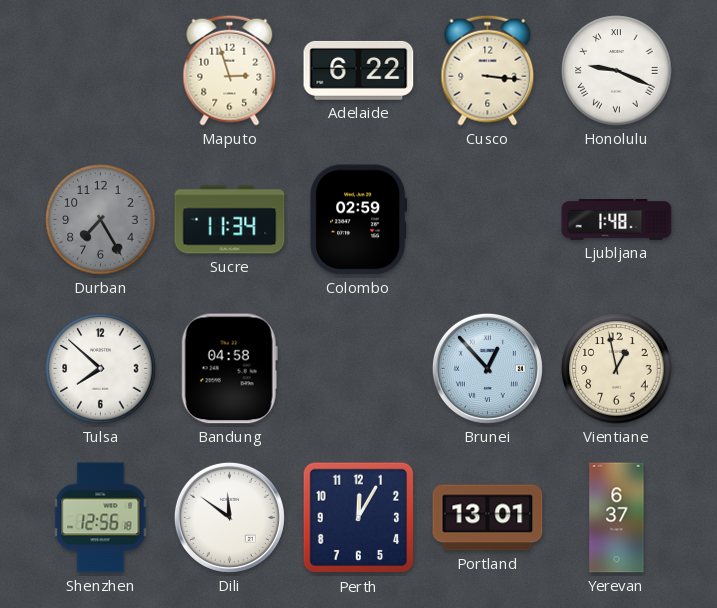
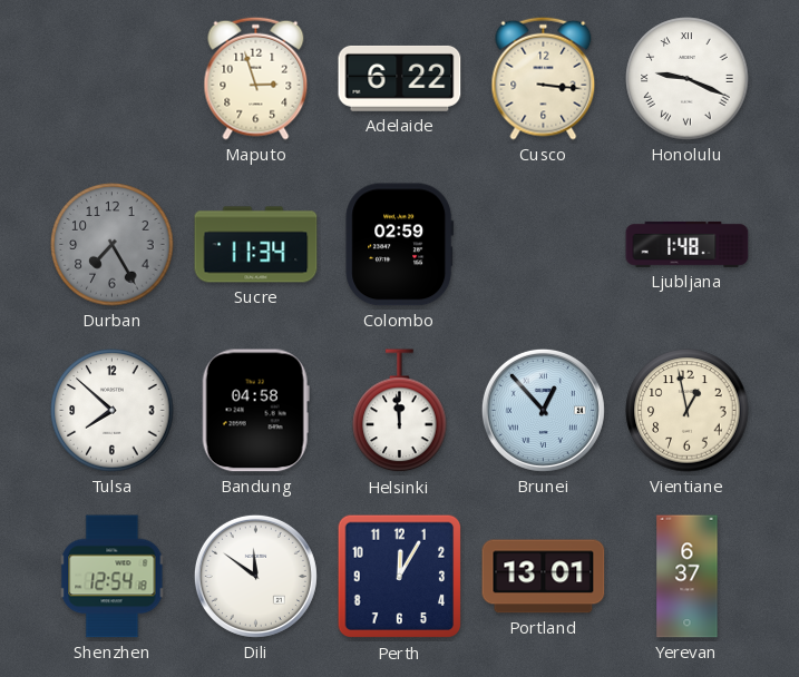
Helsinki: none -> 11:59
Shenzhen: 12:56 -> 12:54
